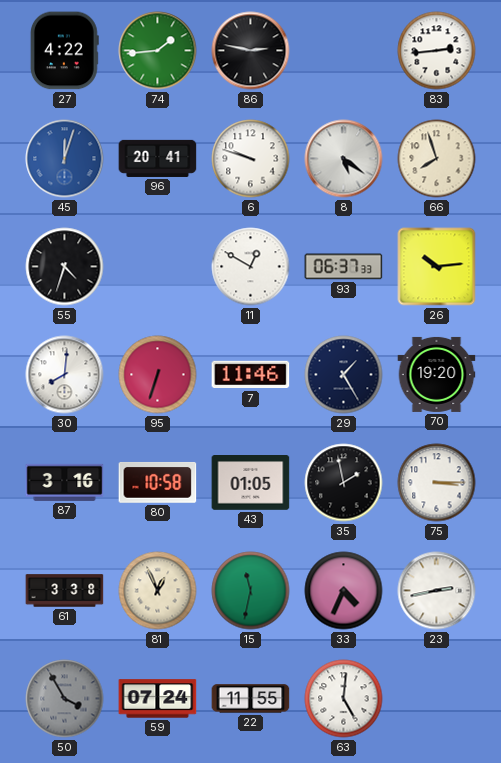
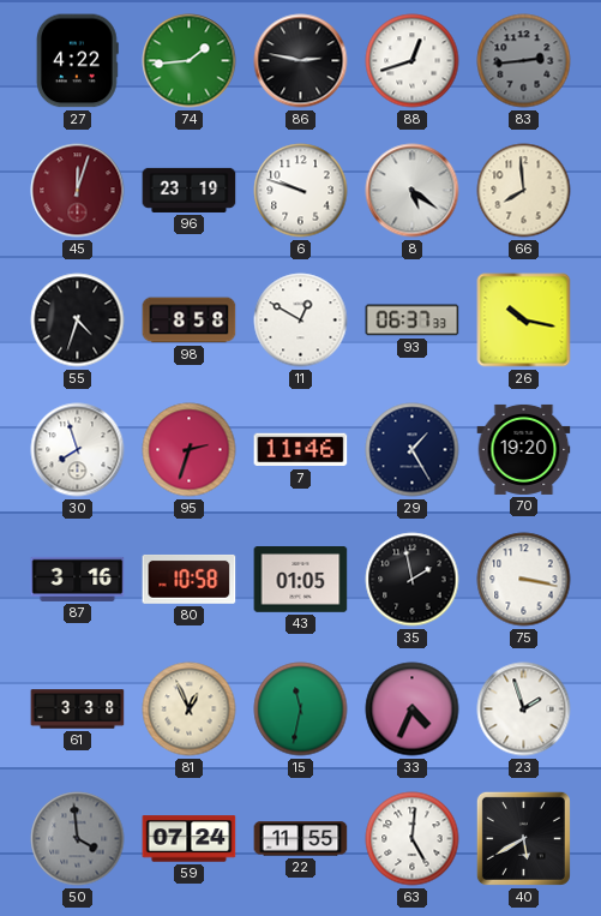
88: none -> 12:42
83 dial: white -> grey
45 dial: blue -> burgundy
96: 20:41 -> 23:19
66: 7:57 -> 7:59
98: none -> 8:58
26: 10:14 -> 10:17
30: 8:01 -> 7:57
95: 6:33 -> 2:33
75: 3:15 -> 3:17
23: 2:43 -> 1:57
50: 3:55 -> 3:59
40: none -> 5:40
